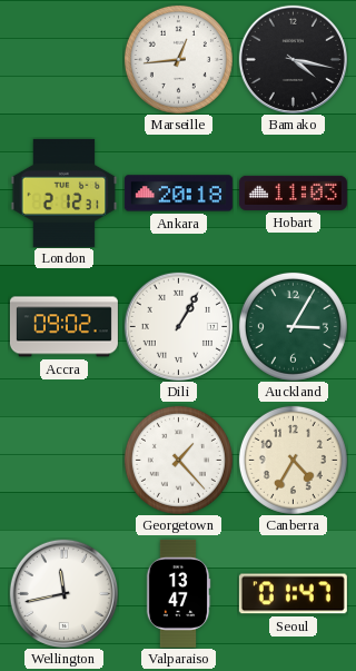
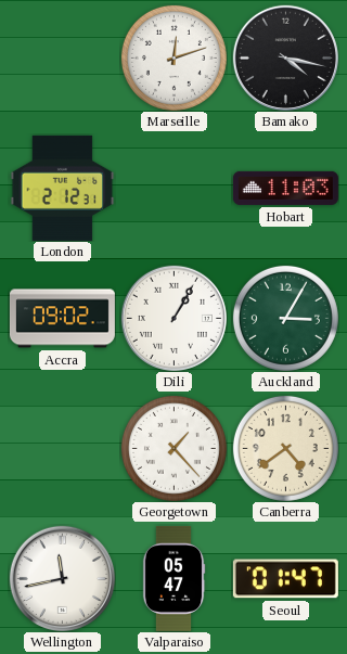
Marseille: 12:44 -> 12:12
Ankara: 20:18 -> none
Canberra: 4:35 -> 4:39
Valparaiso: 13:47 -> 05:47
